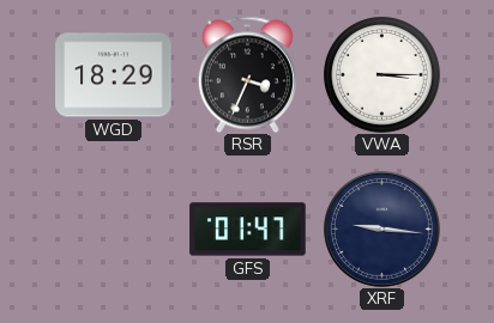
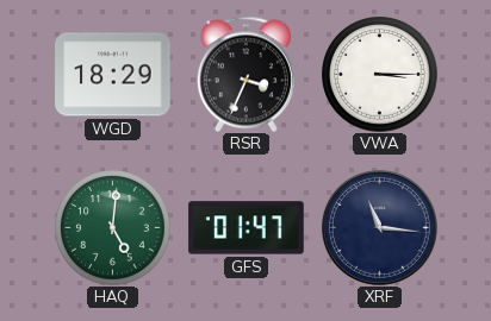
HAQ: none -> 5:01
XRF: 9:16 -> 11:16
